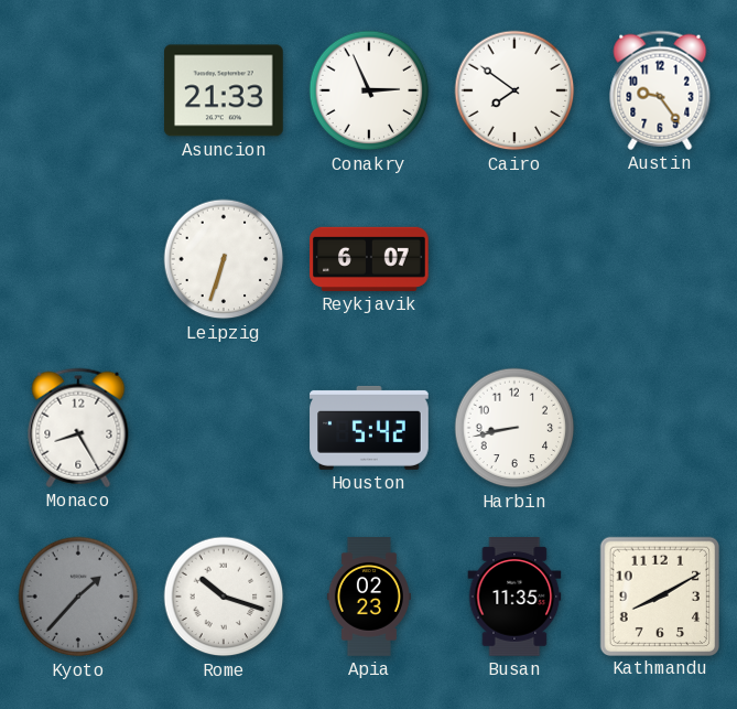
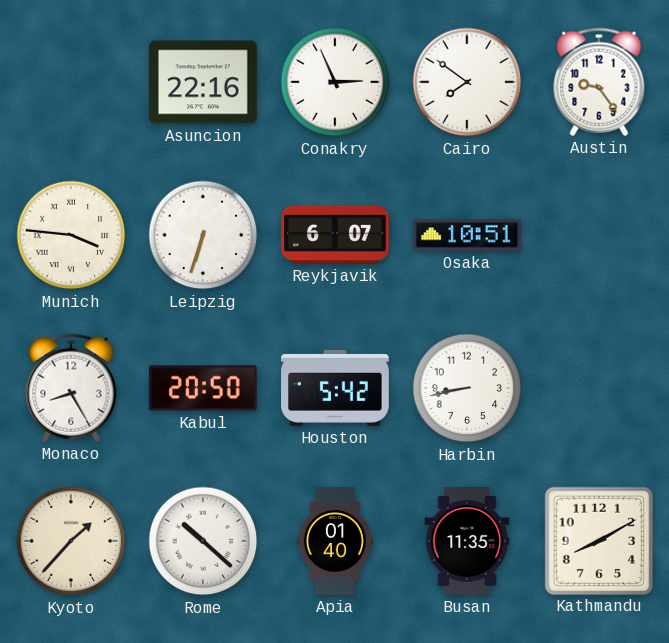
Asuncion: 21:33 -> 22:16
Munich: none -> 3:46
Osaka: none -> 10:51
Kabul: none -> 20:50
Kyoto dial: grey -> cream
Rome: 10:18 -> 10:22
Apia: 02:23 -> 01:40
